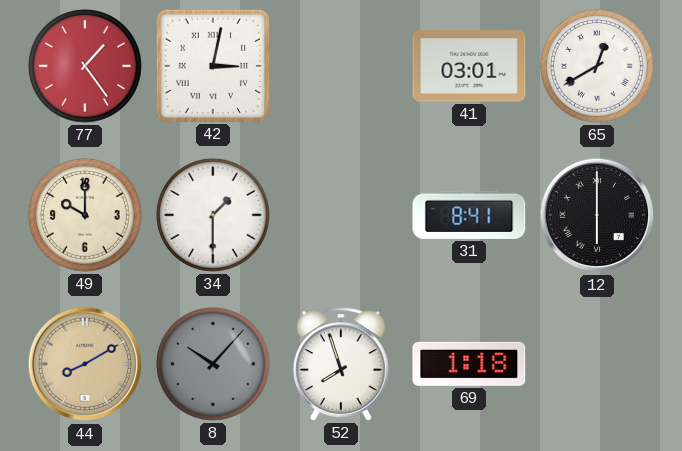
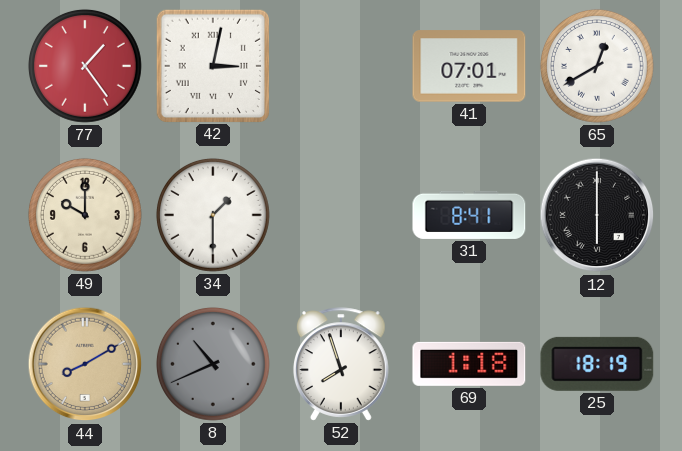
41: 03:01 -> 07:01
8: 10:07 -> 10:41
25: none -> 18:19
